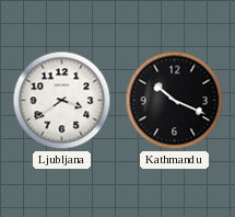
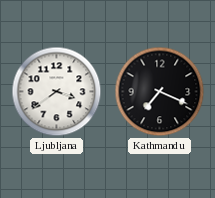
Kathmandu: 10:19 -> 7:19
